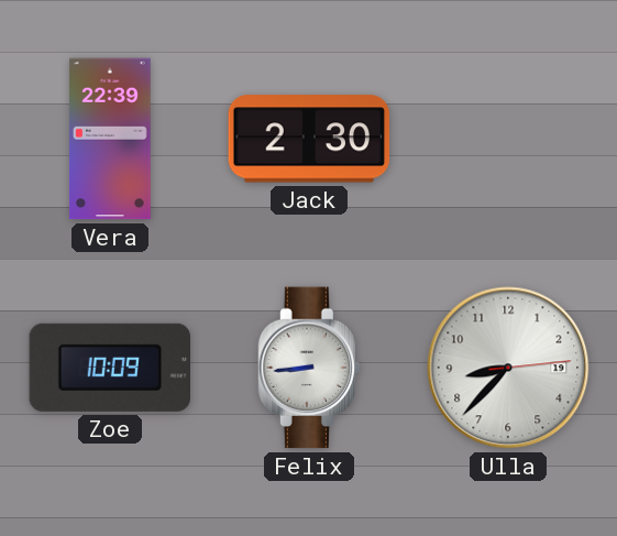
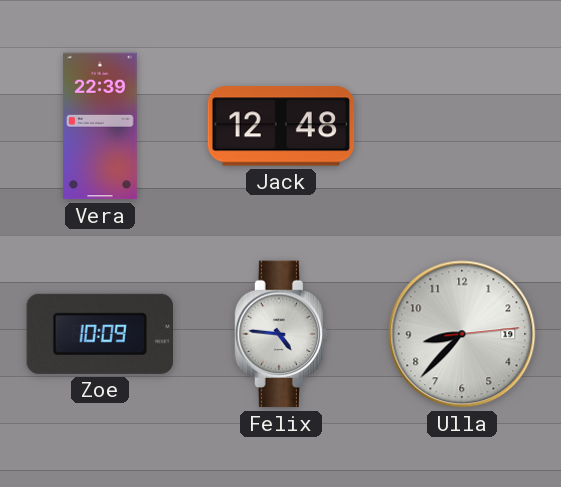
Jack: 2:30 -> 12:48
Felix: 8:44 -> 4:46
